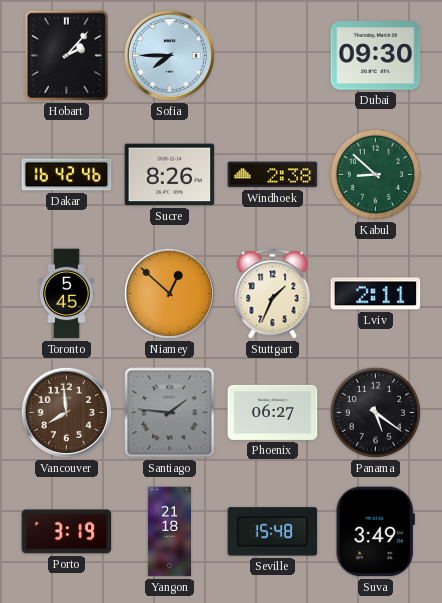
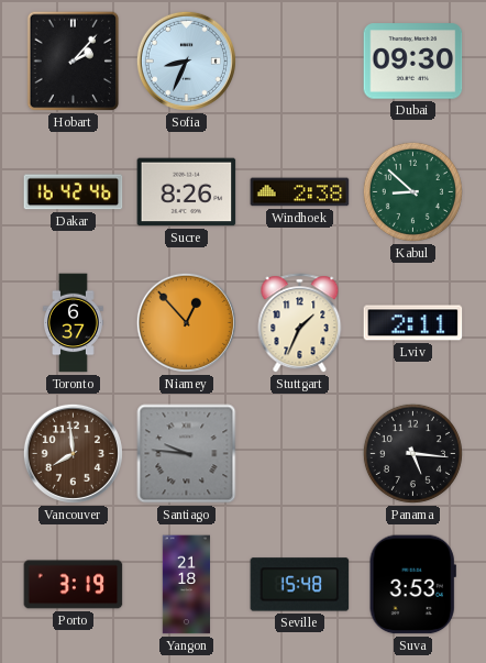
Sofia: 7:45 -> 8:34
Toronto: 5:45 -> 6:37
Niamey: 12:52 -> 12:53
Santiago: 1:46 -> 9:46
Phoenix: 06:27 -> none
Panama: 5:21 -> 5:16
Suva: 3:49 -> 3:53
